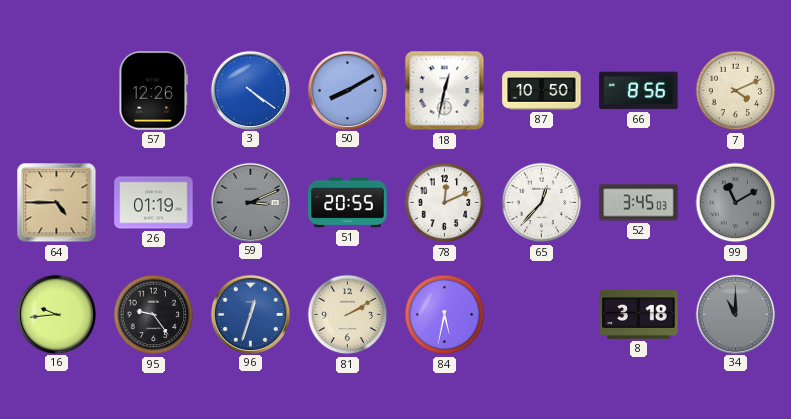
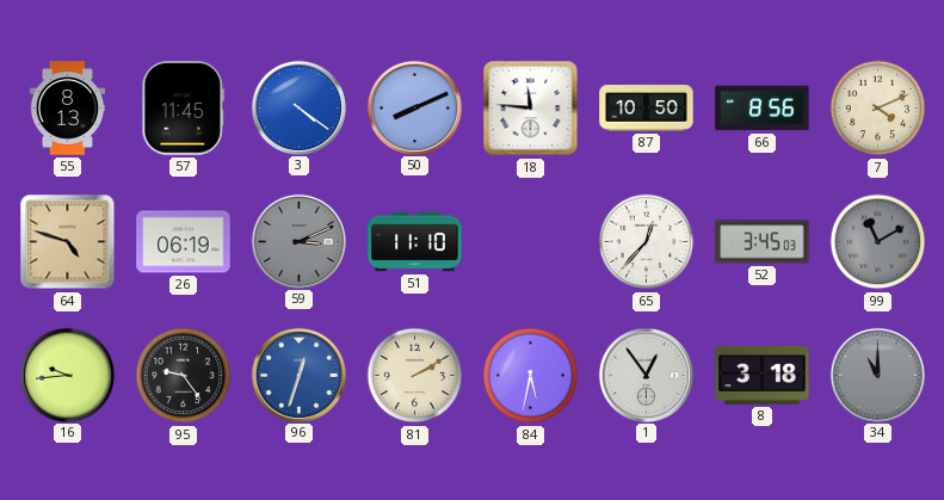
55: none -> 8:13
57: 12:26 -> 11:45
50: 8:10 -> 8:11
18: 12:32 -> 11:46
64: 4:45 -> 4:48
26: 01:19 -> 06:19
51: 20:55 -> 11:10
78: 12:11 -> none
1: none -> 12:54
